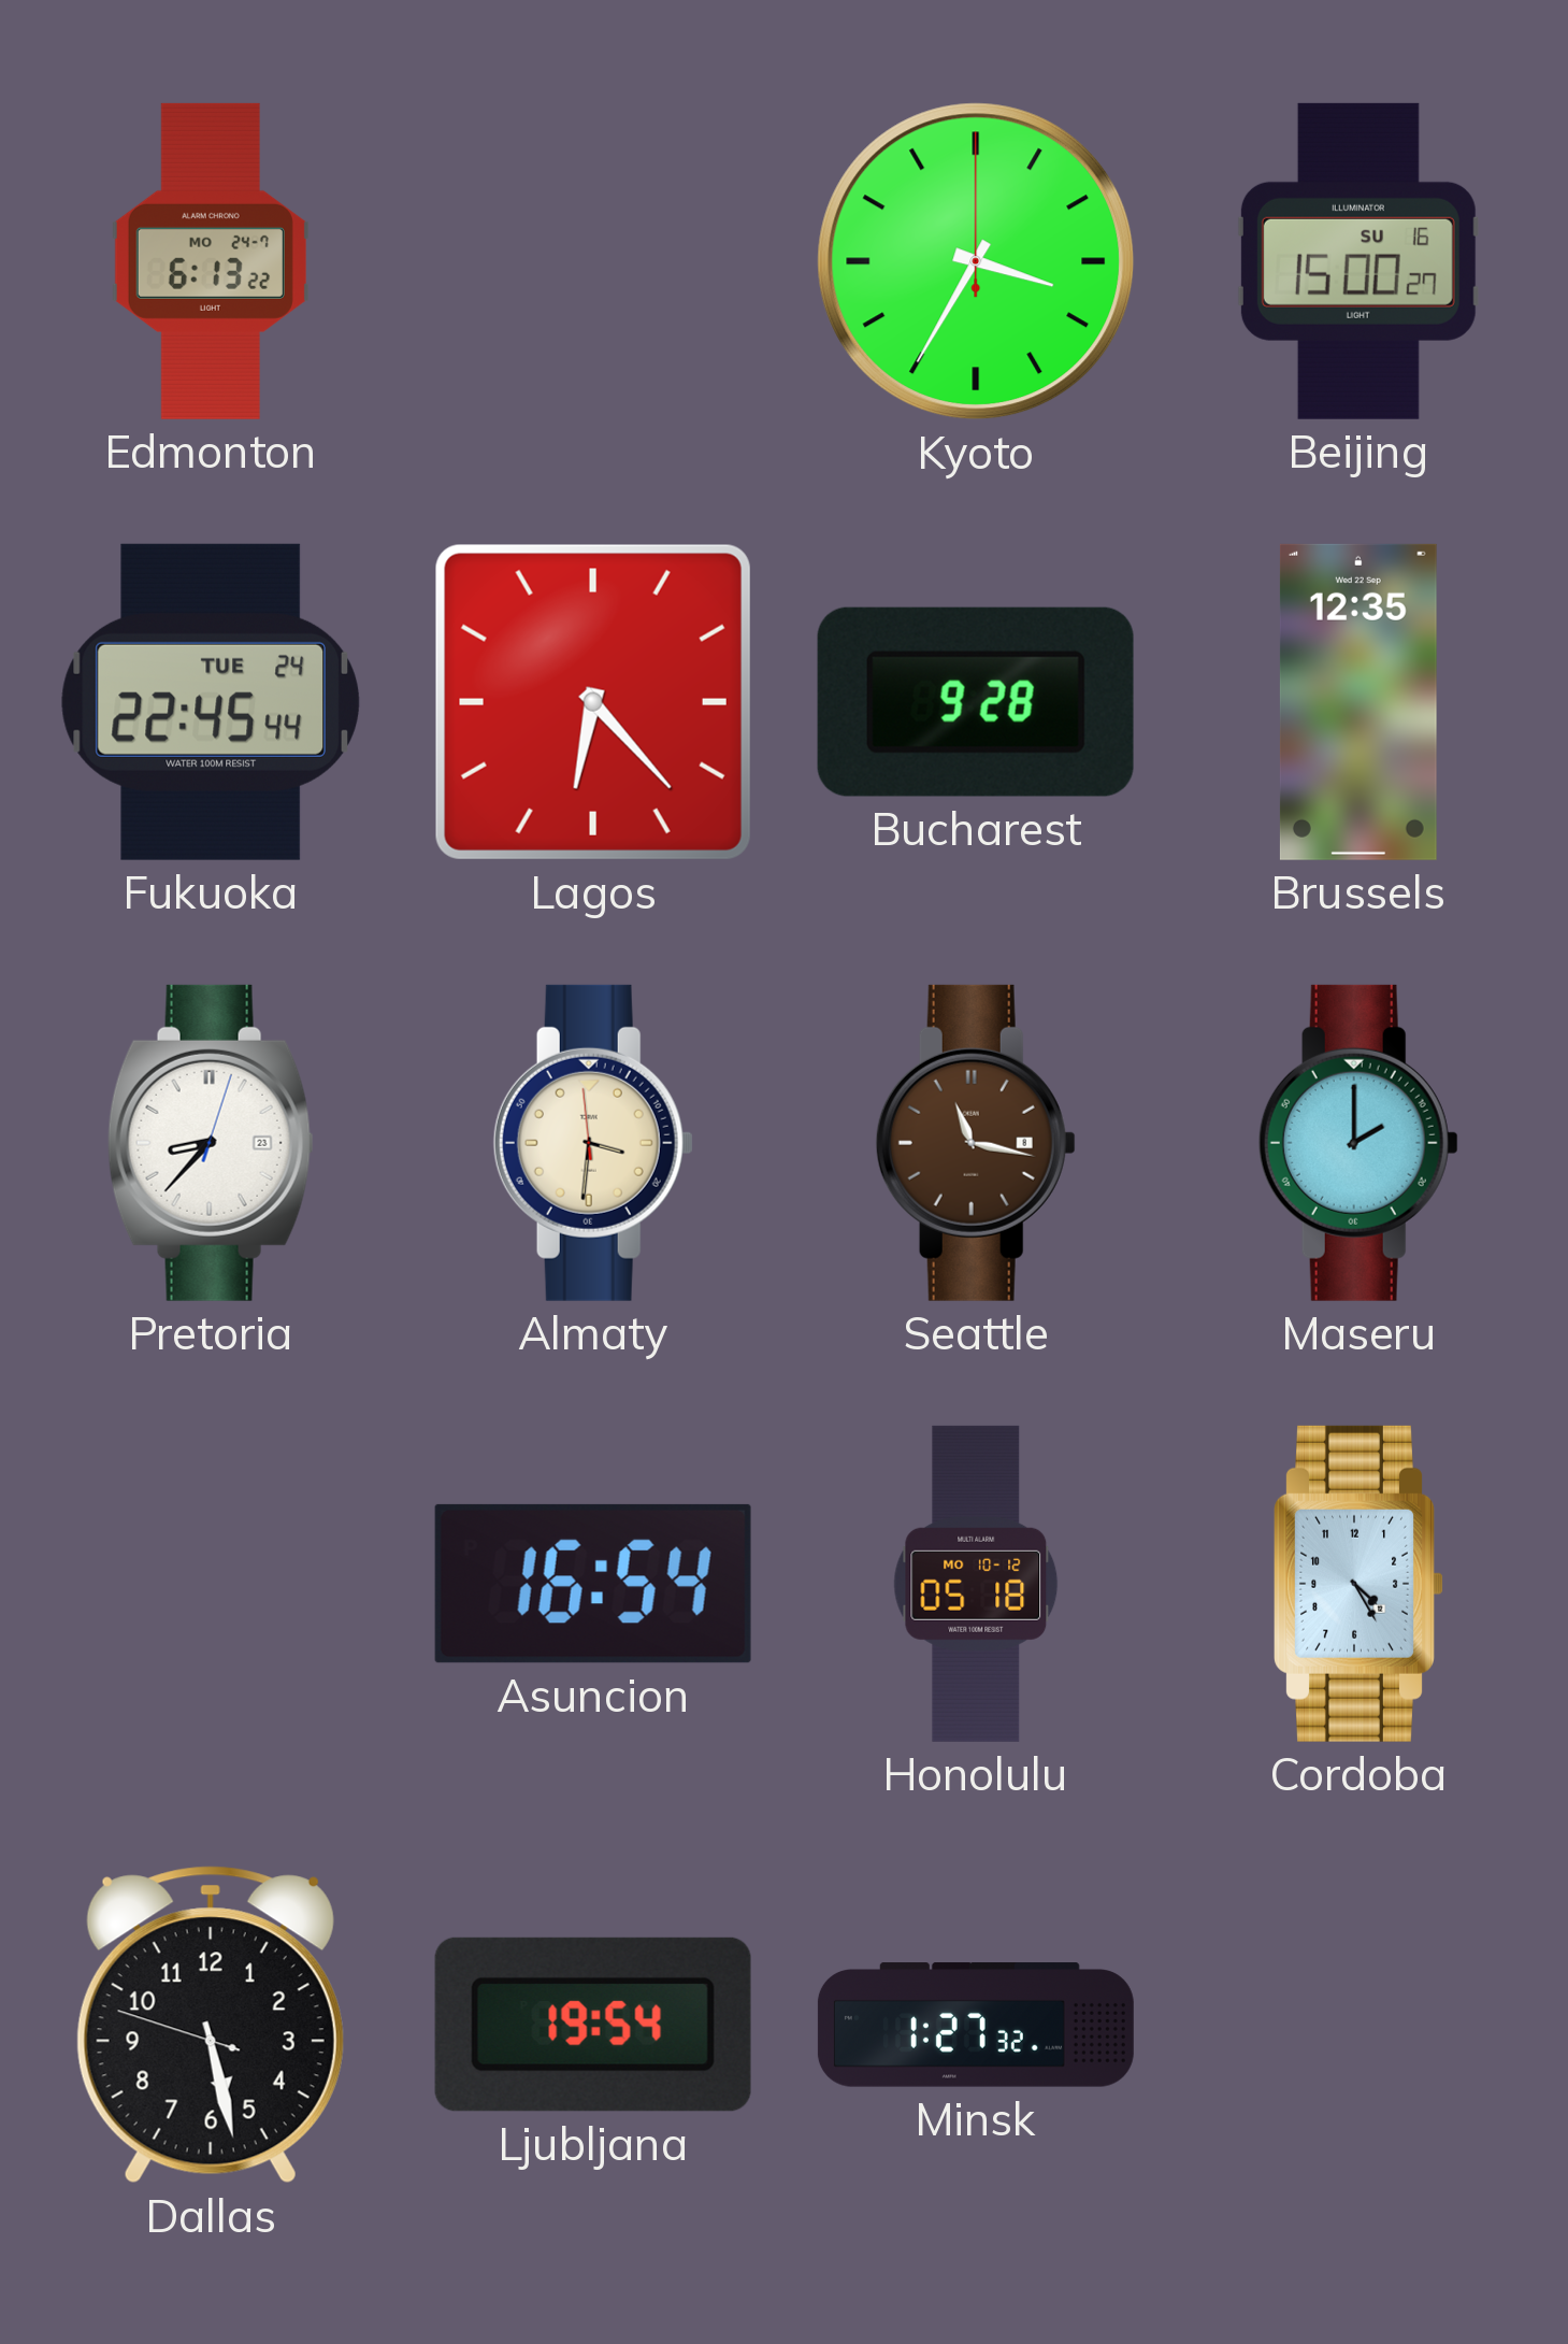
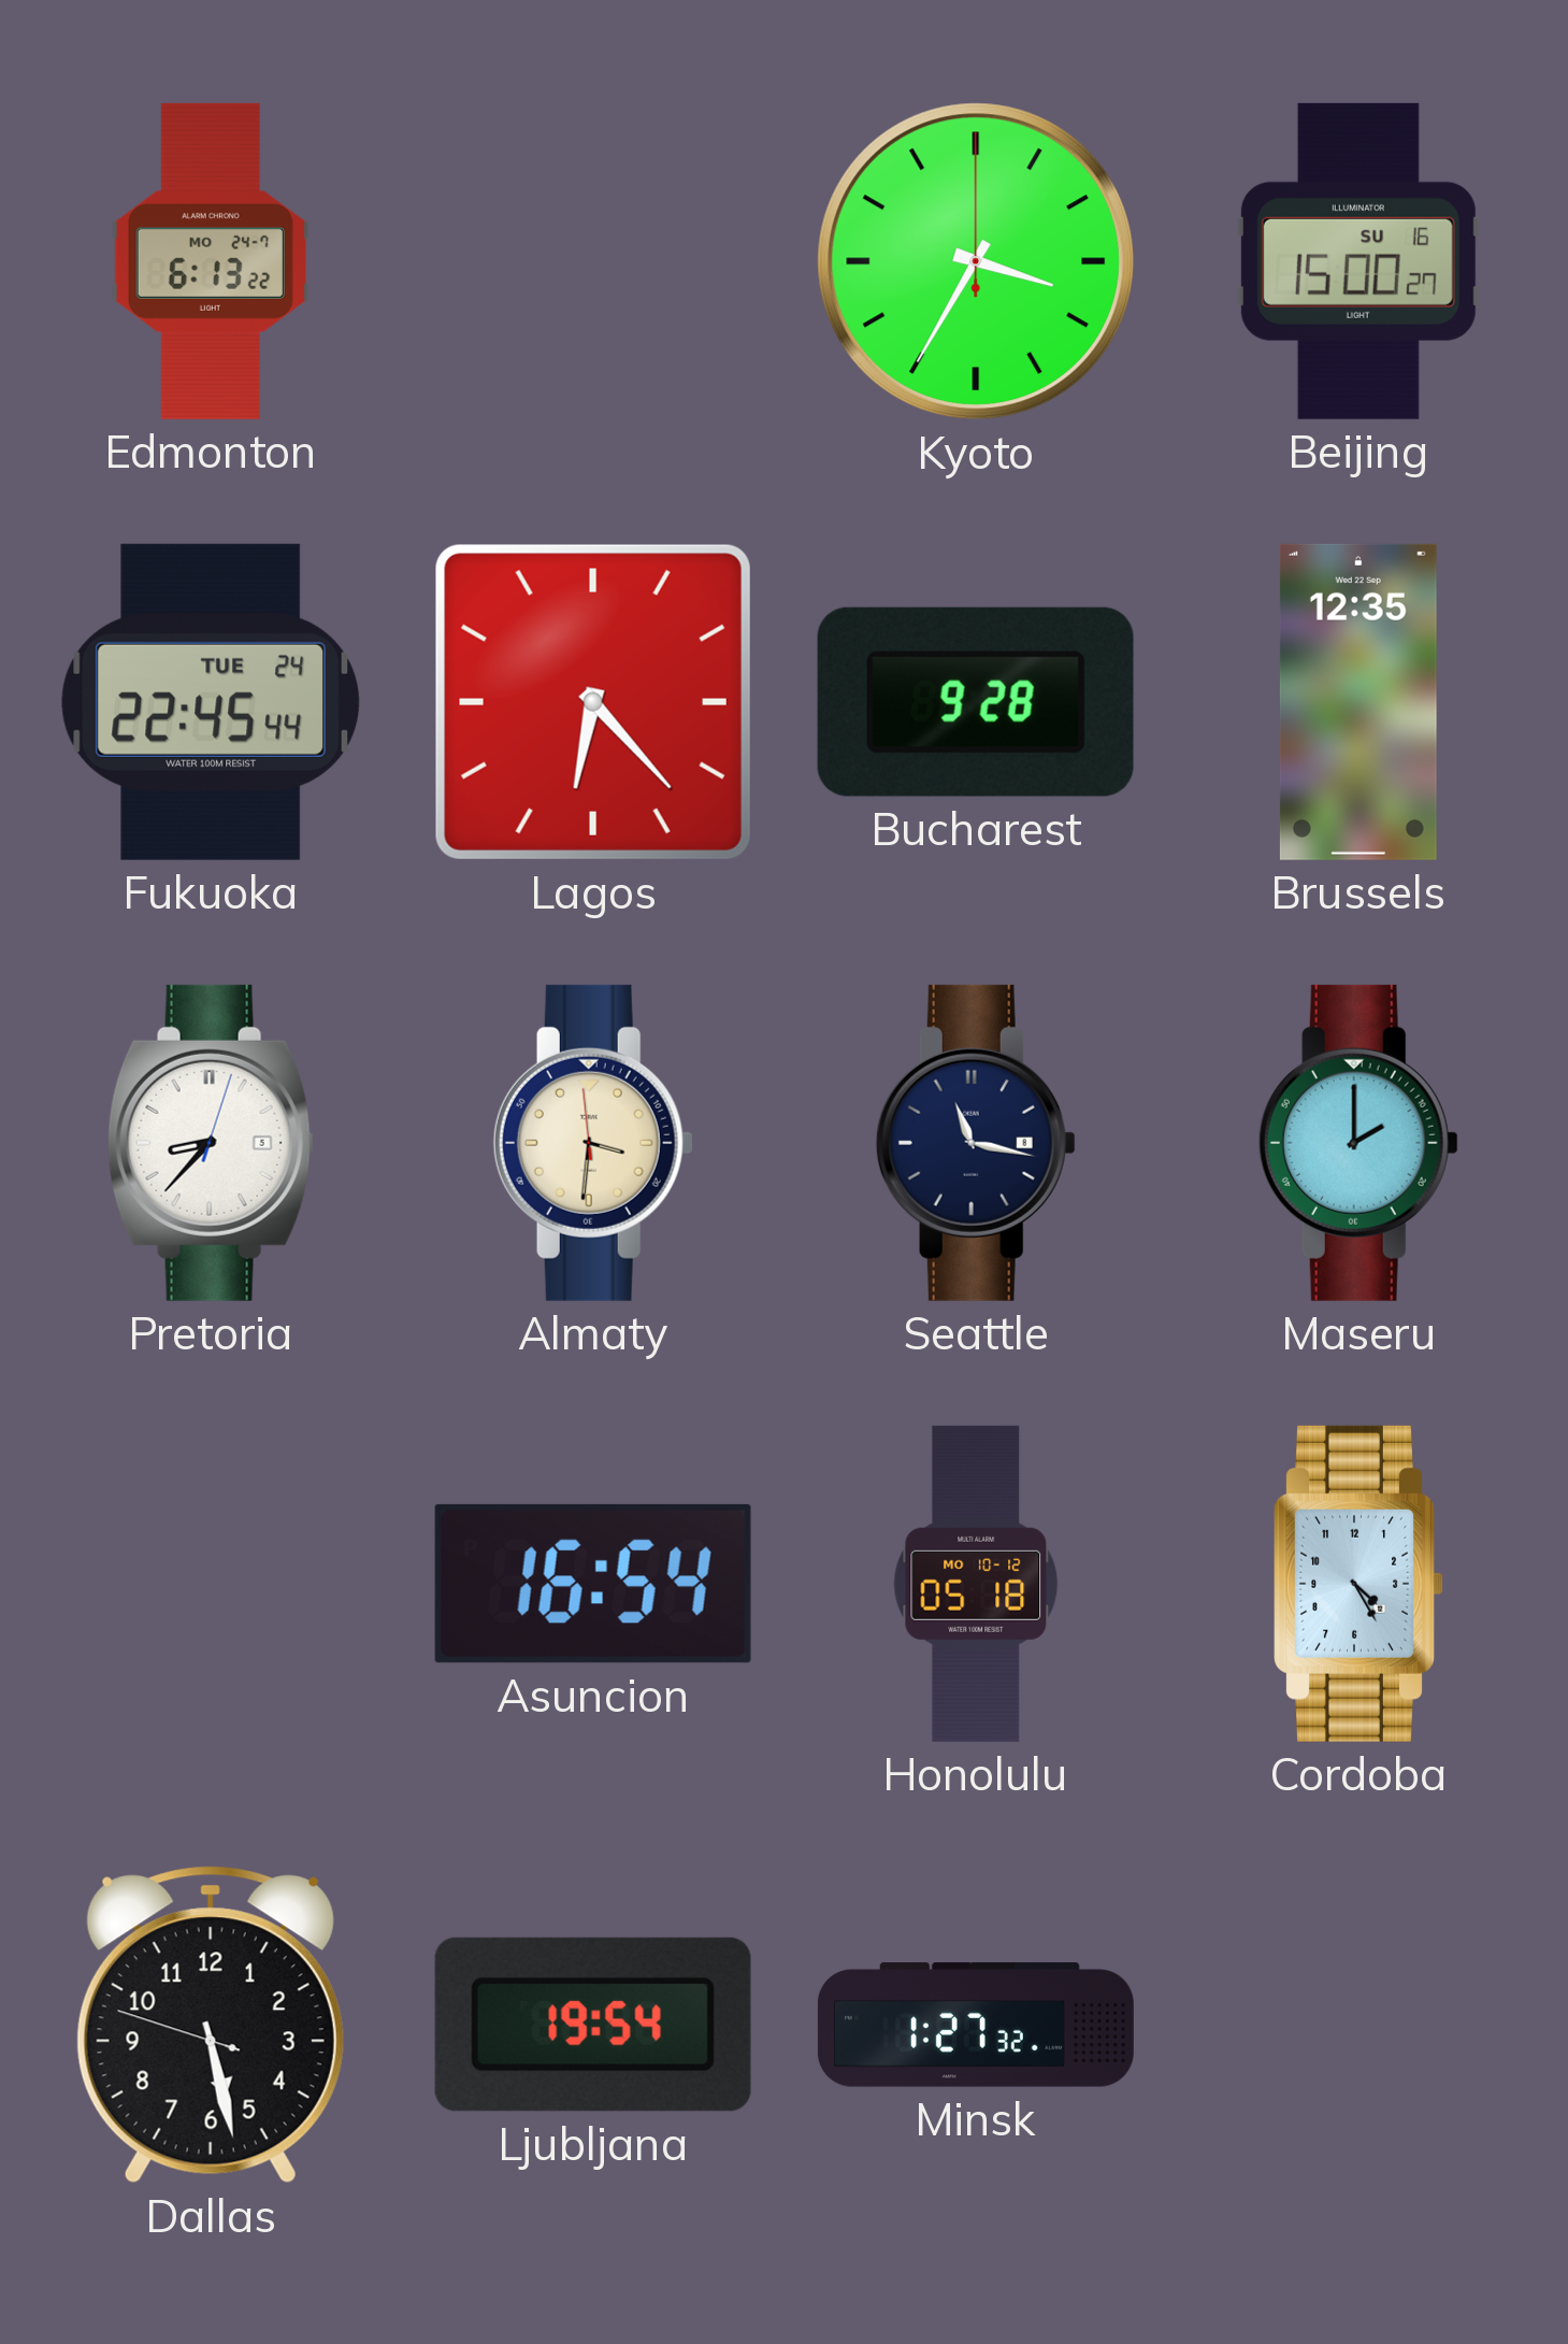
Pretoria date: 23 -> 5
Seattle dial: brown -> navy
